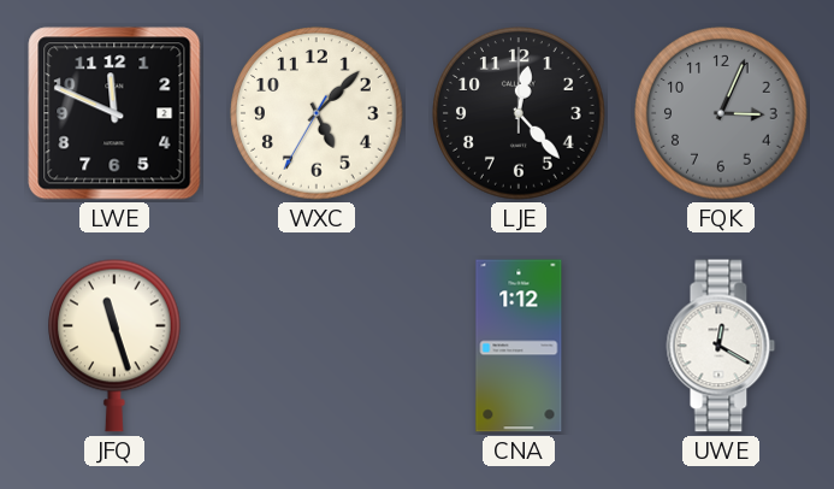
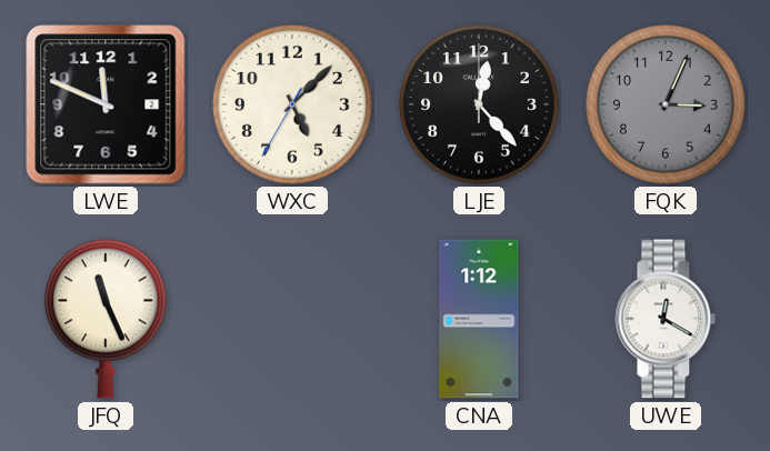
JFQ: 11:27 -> 11:26
